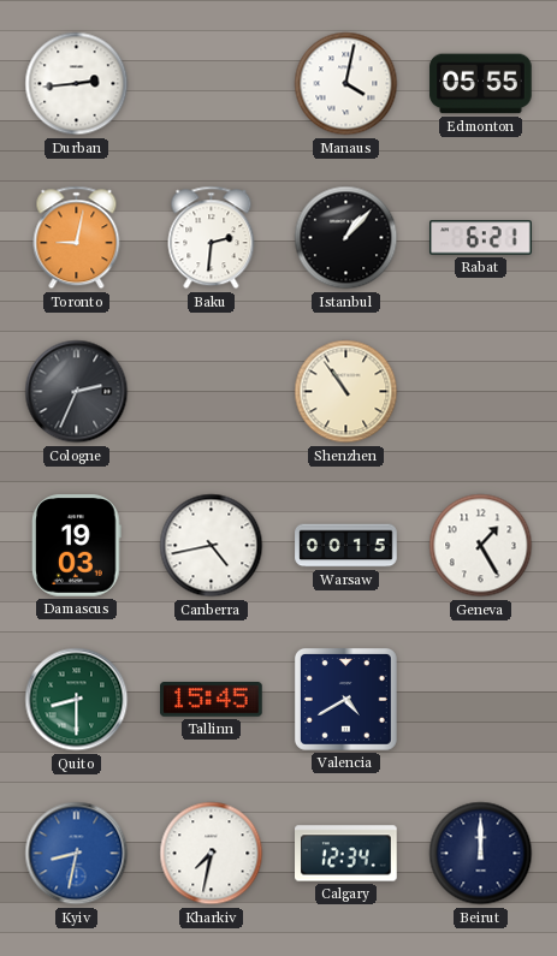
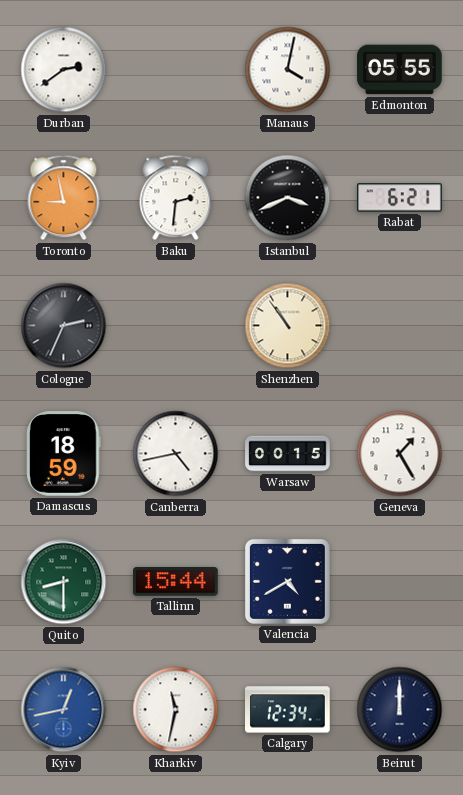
Durban: 2:44 -> 2:39
Toronto: 9:02 -> 8:58
Istanbul: 1:07 -> 3:41
Damascus: 19:03 -> 18:59
Tallinn: 15:45 -> 15:44
Kyiv: 8:32 -> 12:43
Kharkiv: 7:32 -> 11:32
